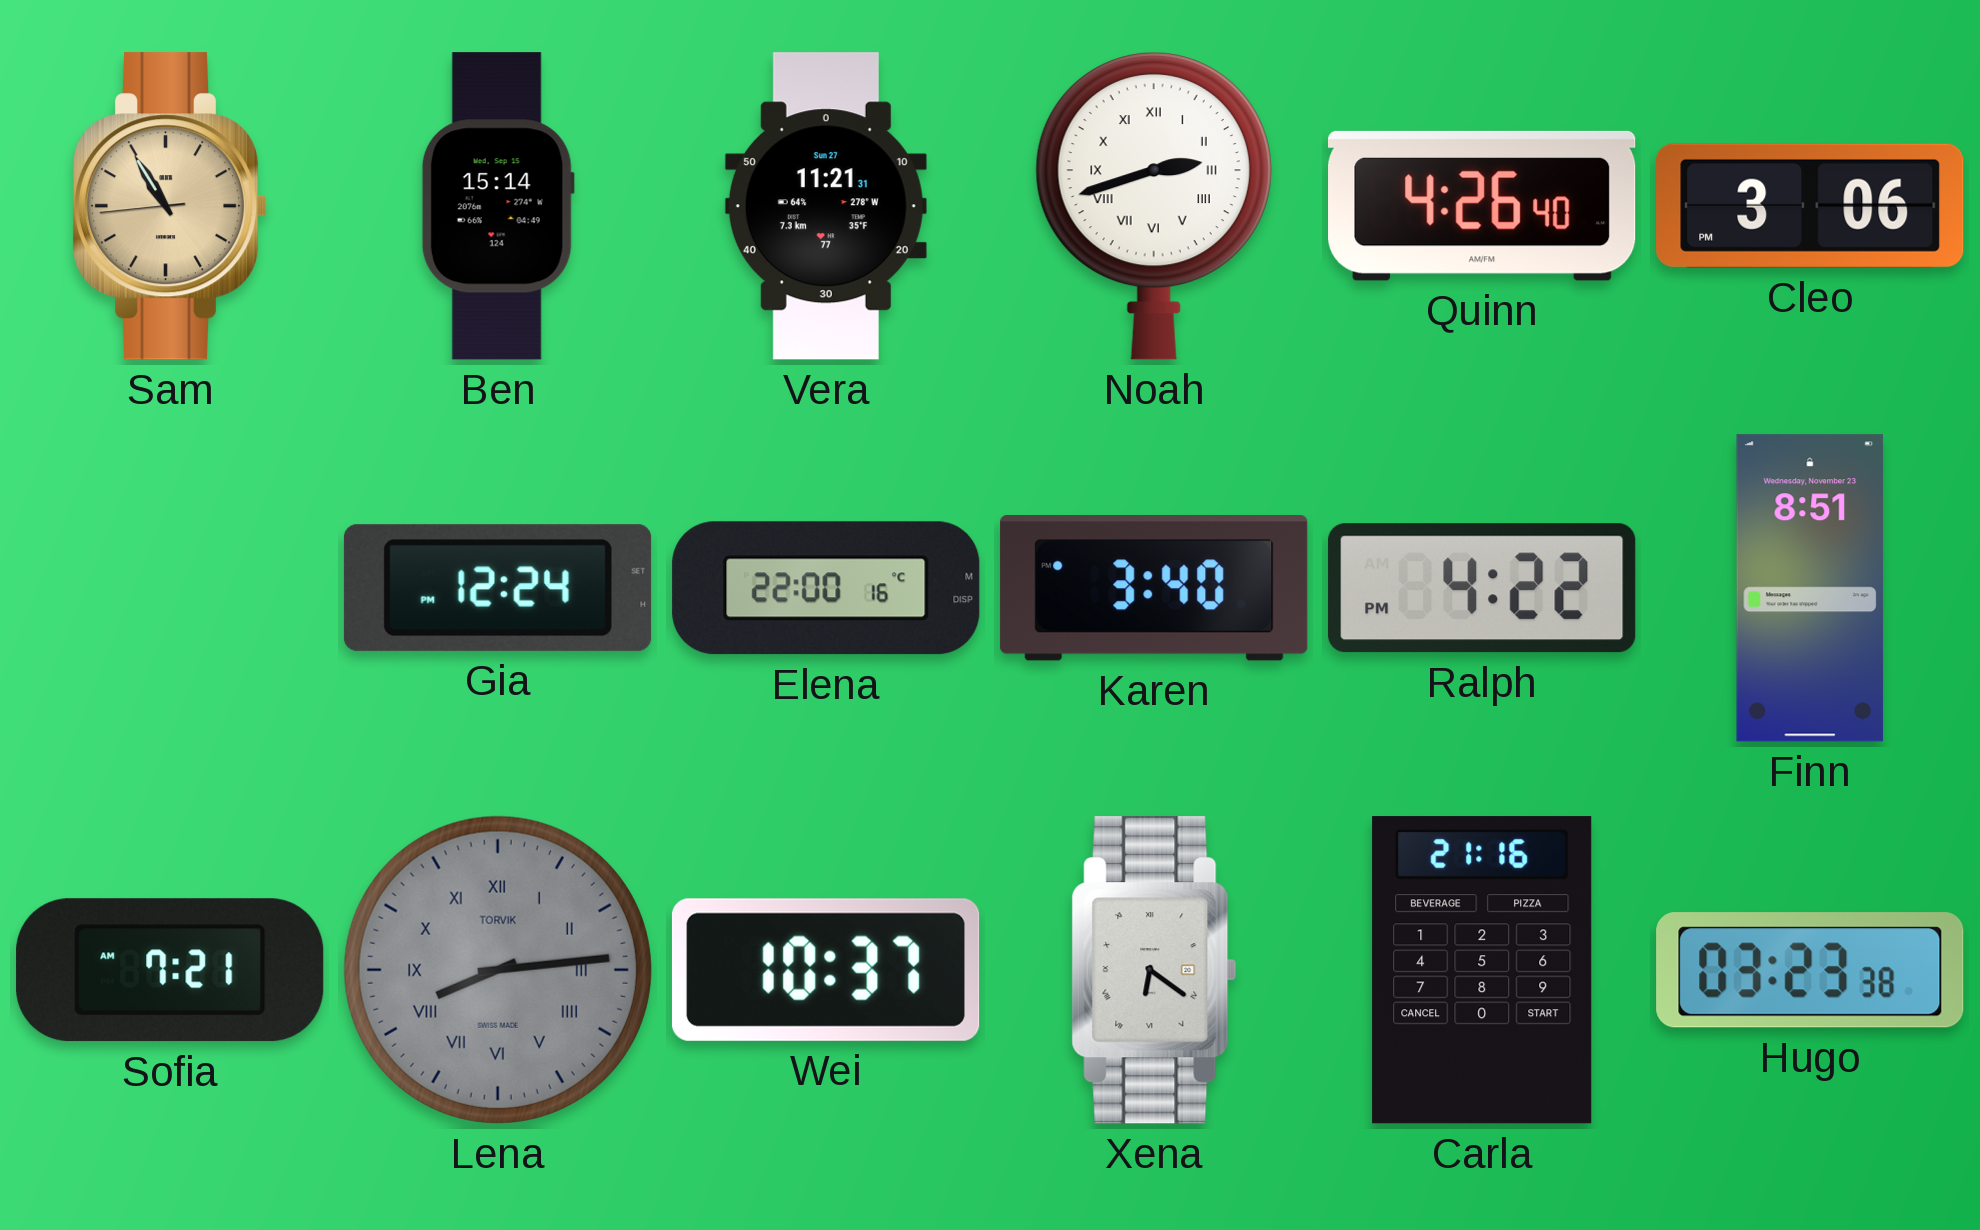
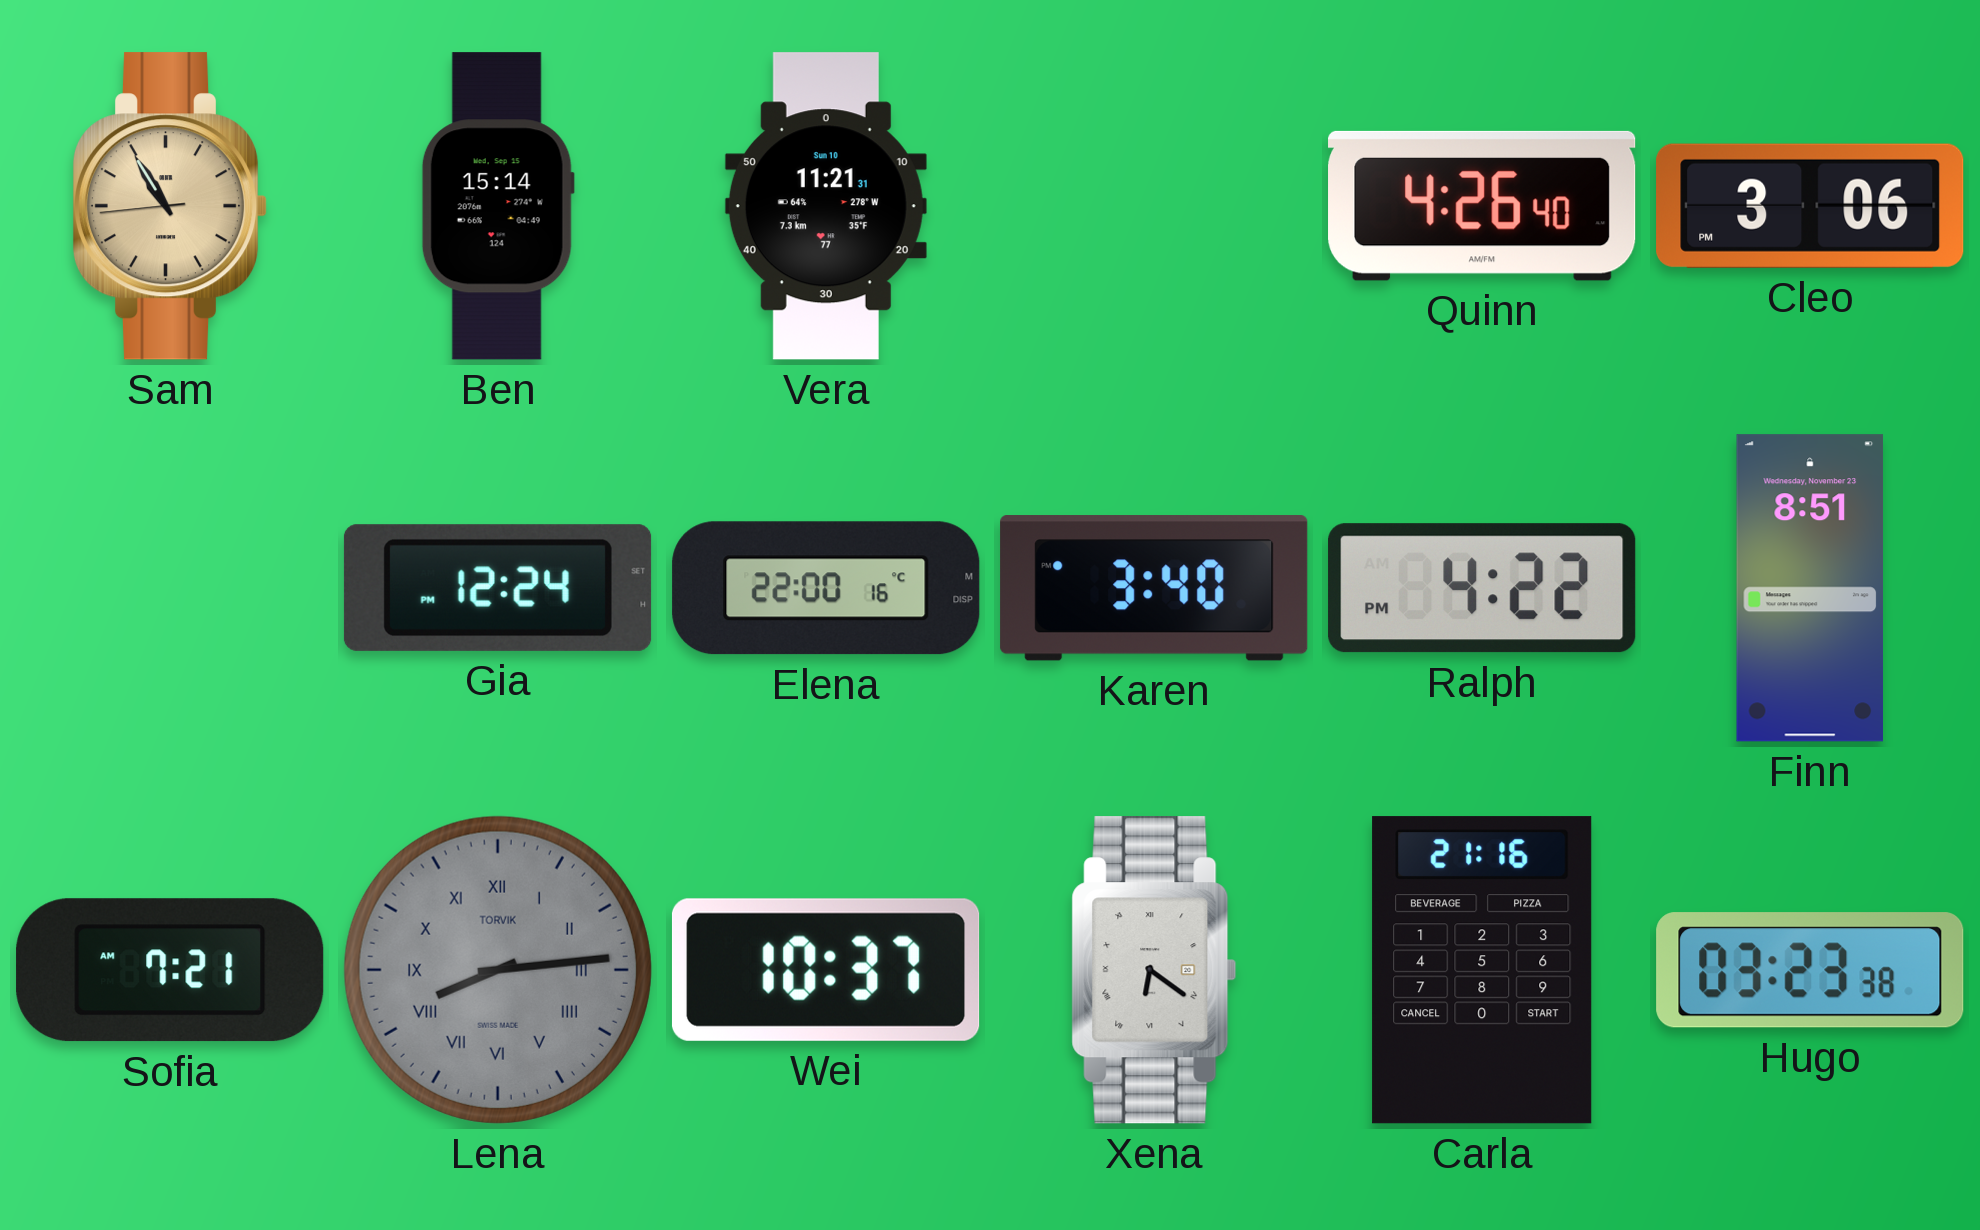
Vera date: Sun 27 -> Sun 10
Noah: 2:42 -> none
